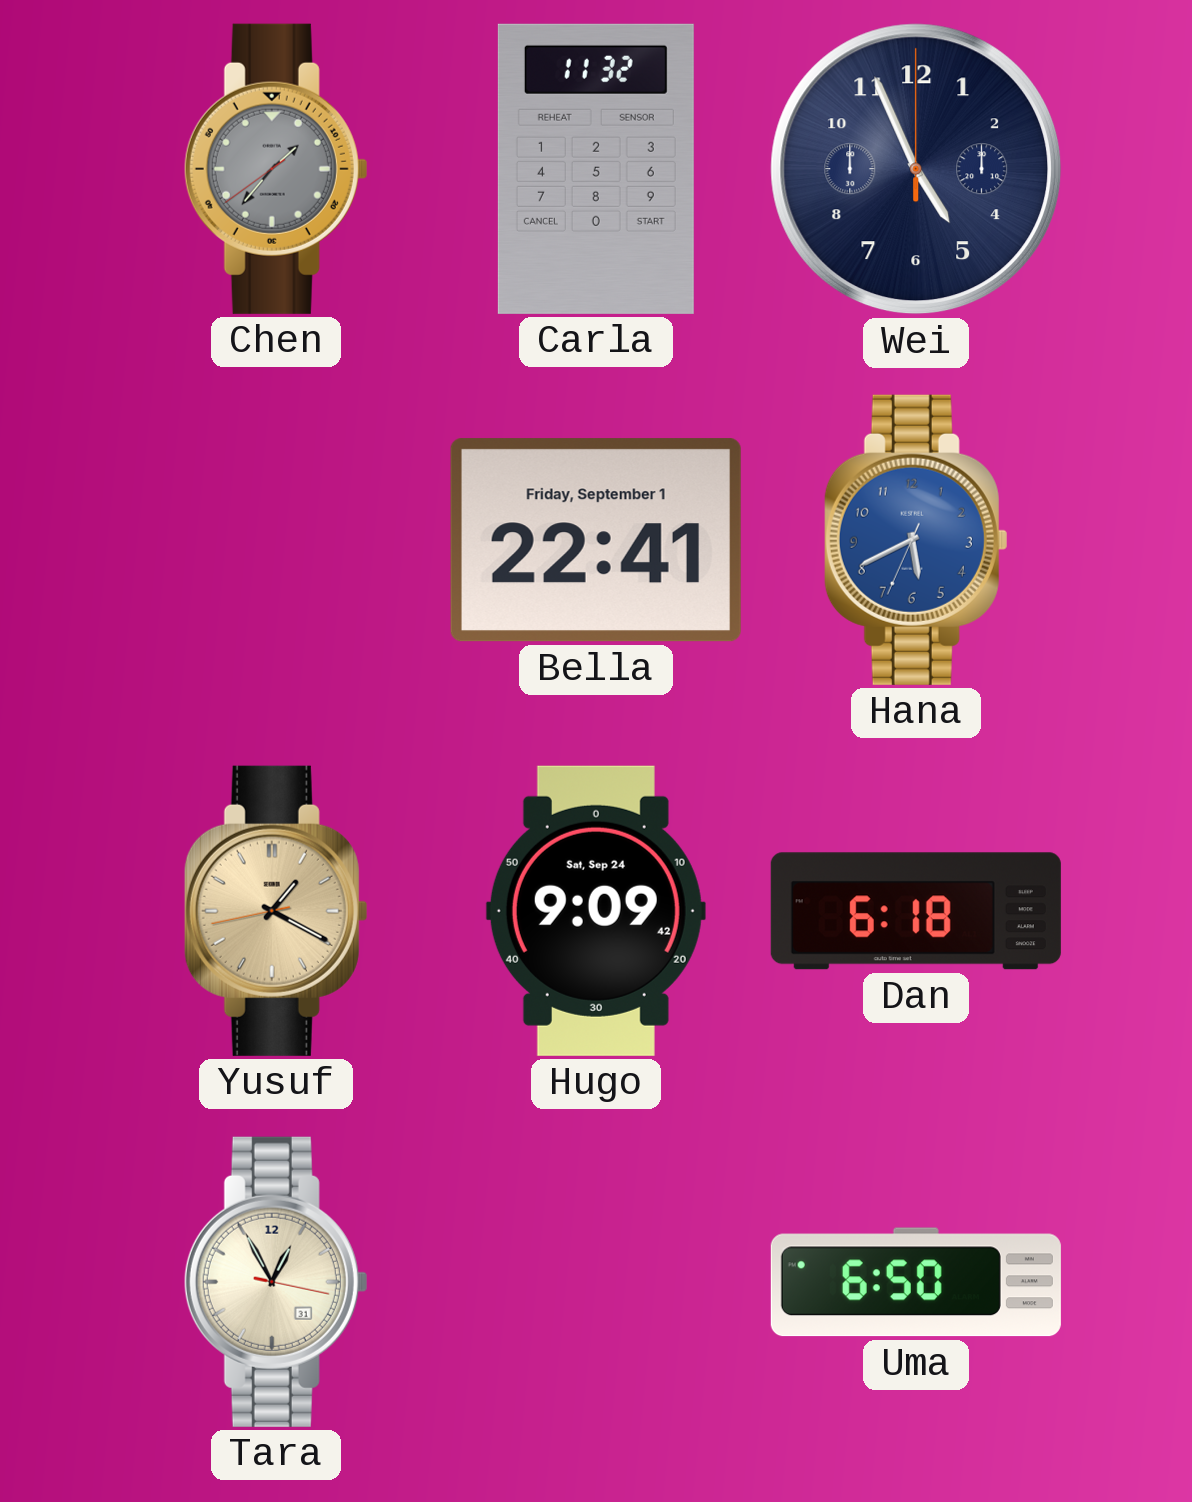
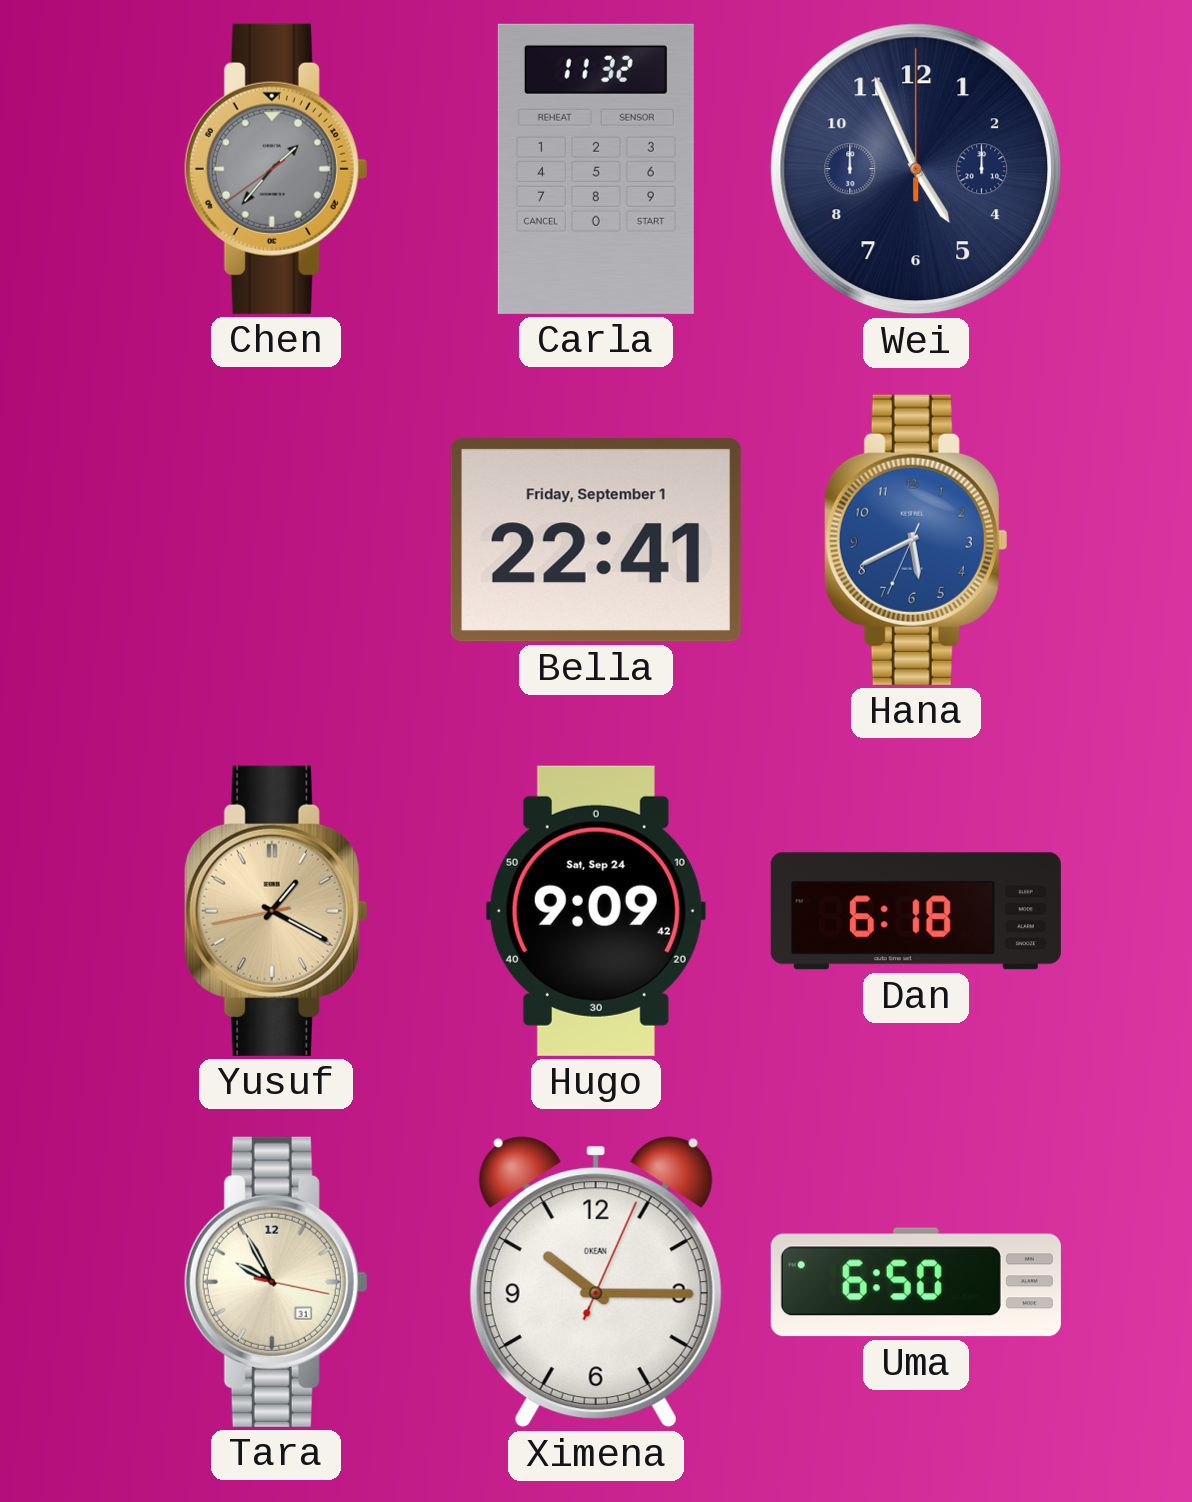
Tara: 12:55 -> 9:55
Ximena: none -> 10:15
